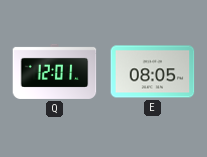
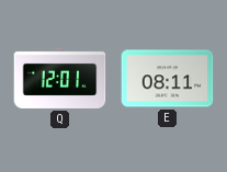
E: 08:05 -> 08:11
